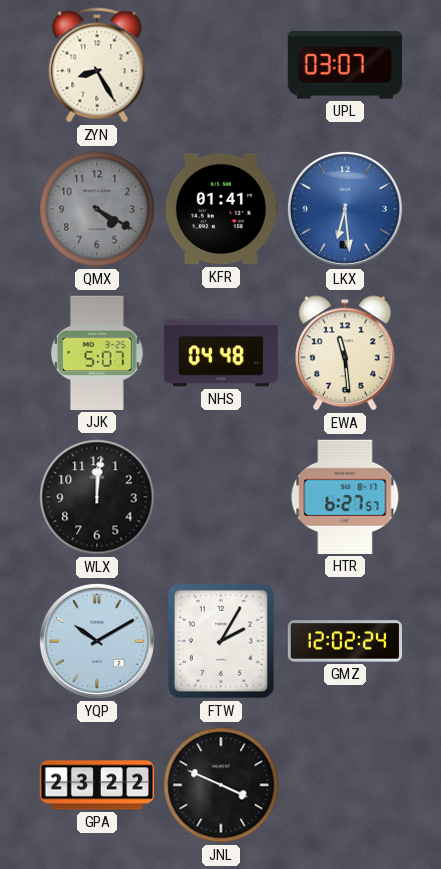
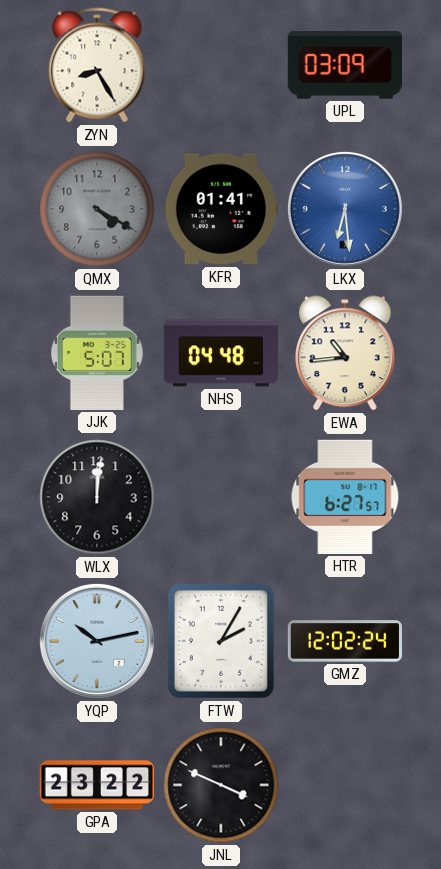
UPL: 03:07 -> 03:09
EWA: 11:29 -> 10:44
YQP: 10:10 -> 10:13
